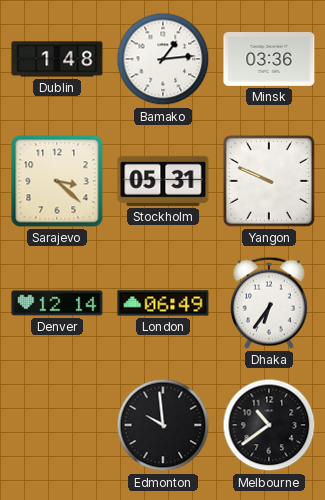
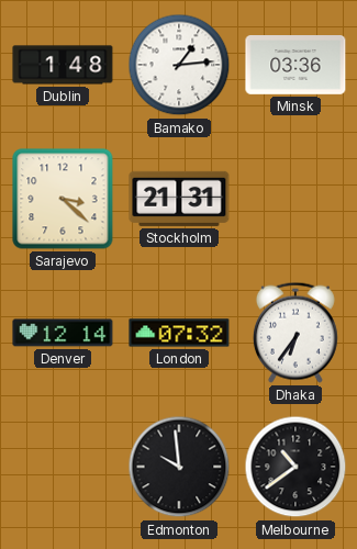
Stockholm: 05:31 -> 21:31
Yangon: 9:49 -> none
London: 06:49 -> 07:32
